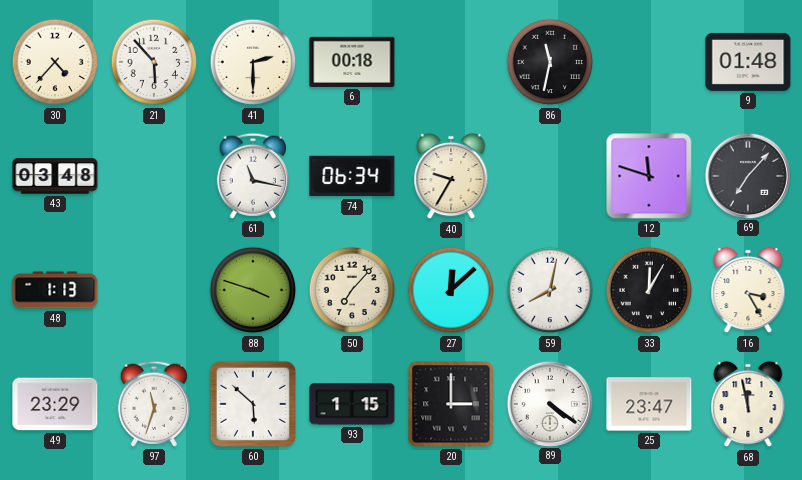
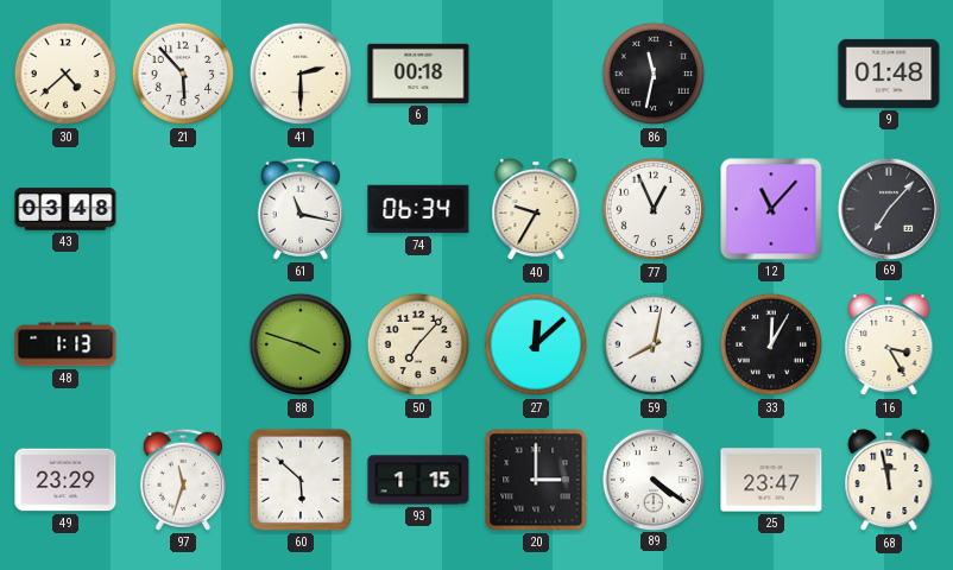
30: 4:37 -> 4:38
77: none -> 12:56
12: 11:48 -> 11:07
